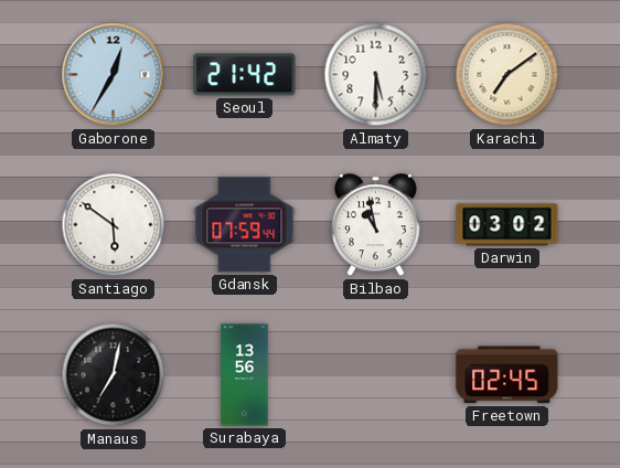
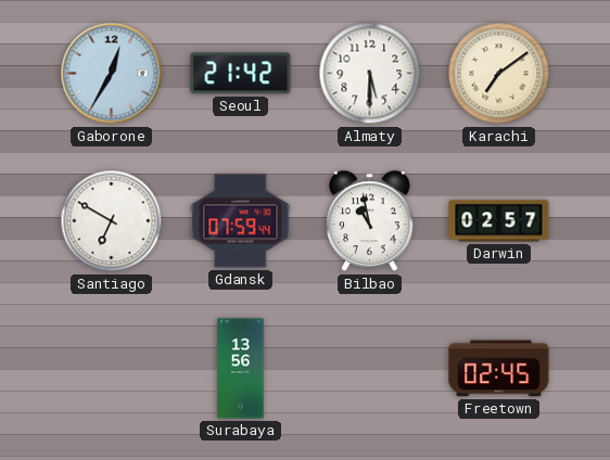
Santiago: 5:51 -> 6:50
Darwin: 03:02 -> 02:57
Manaus: 7:02 -> none
